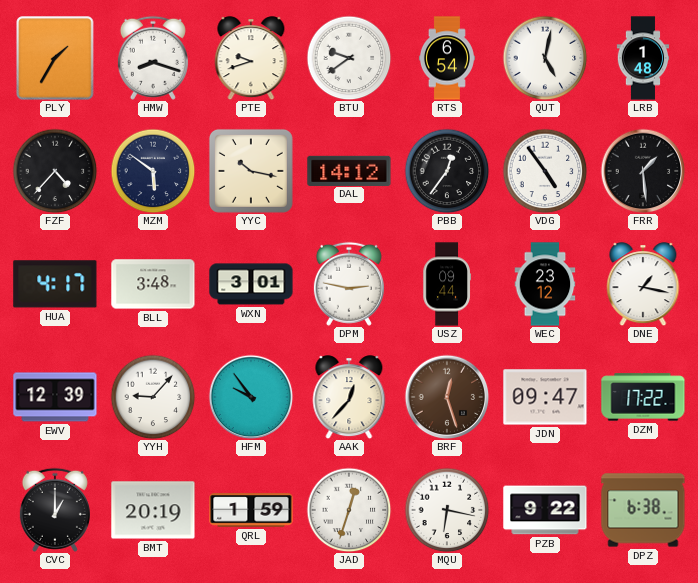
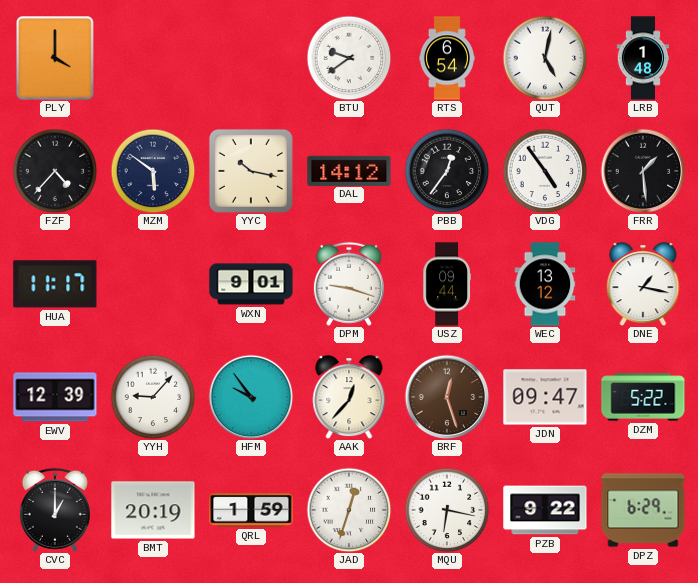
PLY: 1:35 -> 4:00
HMW: 8:18 -> none
PTE: 9:42 -> none
HUA: 4:17 -> 11:17
BLL: 3:48 -> none
WXN: 3:01 -> 9:01
DPM: 2:47 -> 9:18
WEC: 23:12 -> 13:12
DZM: 17:22 -> 5:22
DPZ: 6:38 -> 6:29
